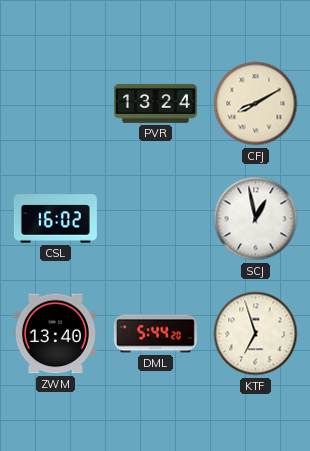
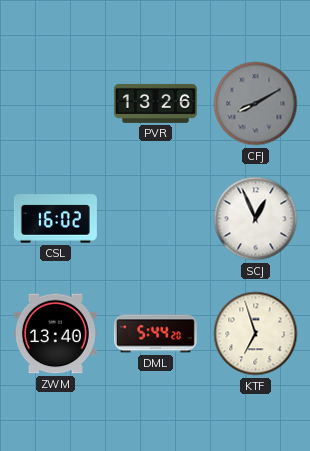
PVR: 13:24 -> 13:26
CFJ dial: cream -> grey
SCJ: 12:58 -> 12:56
